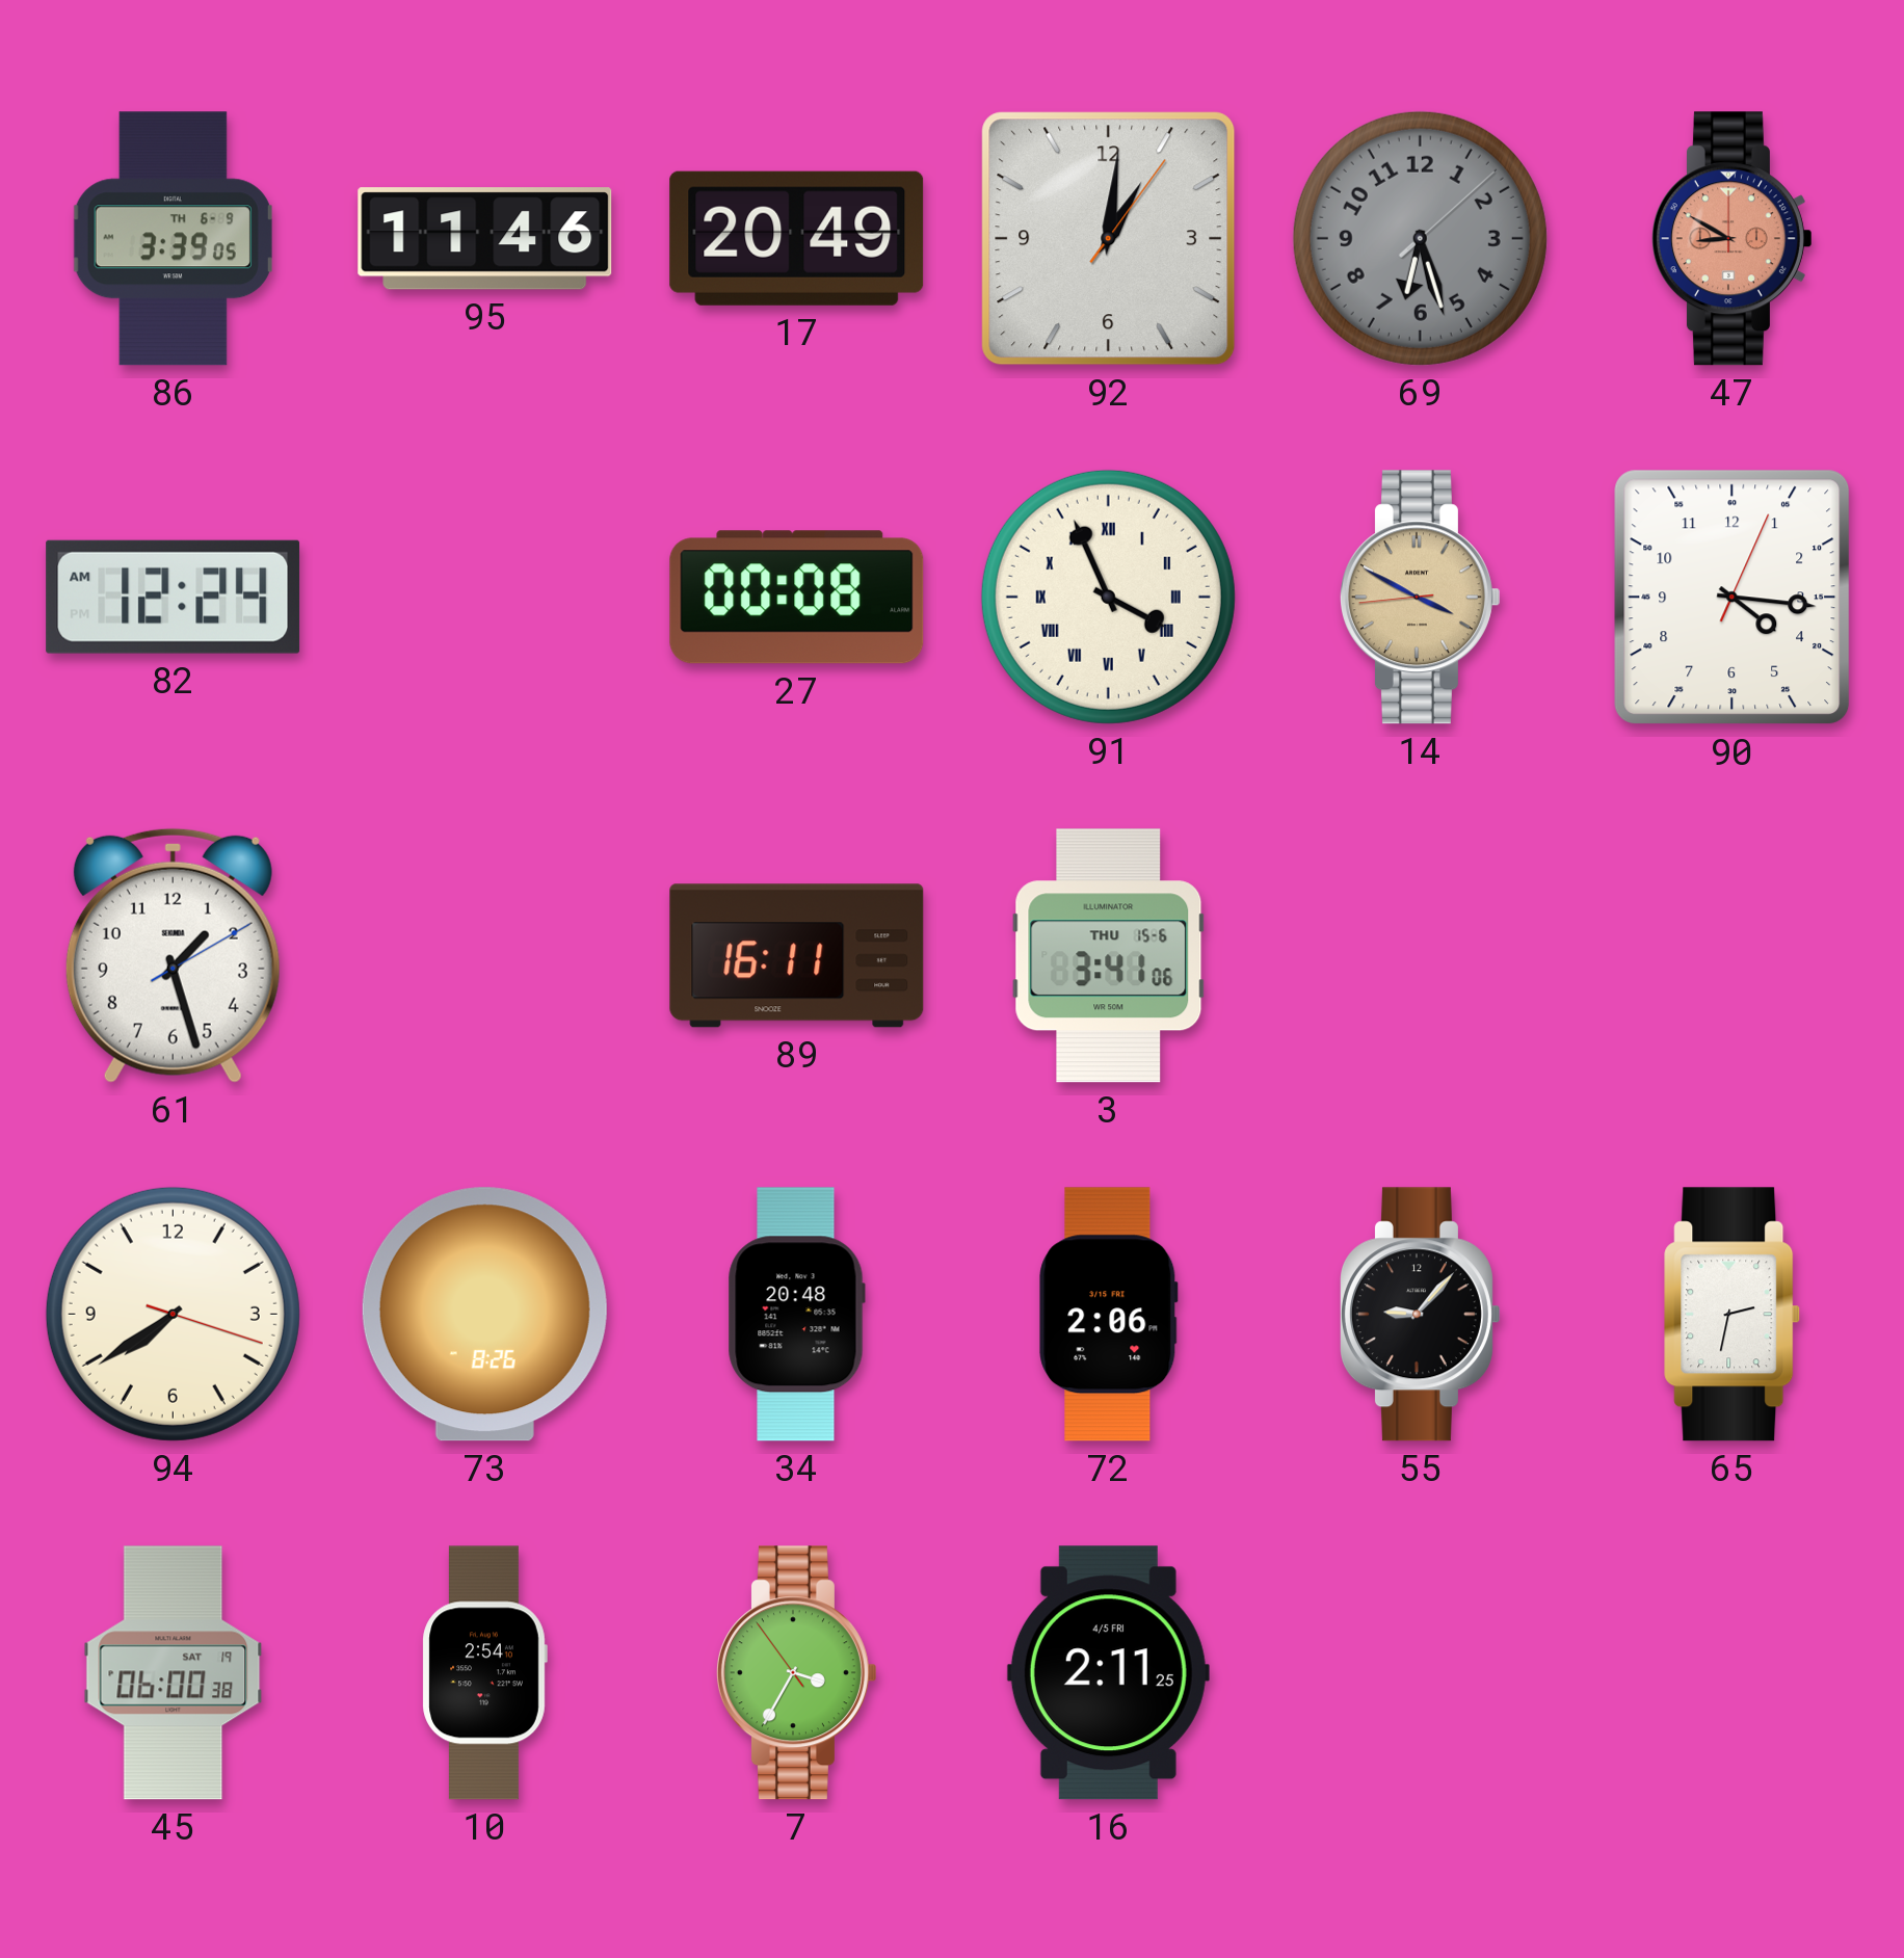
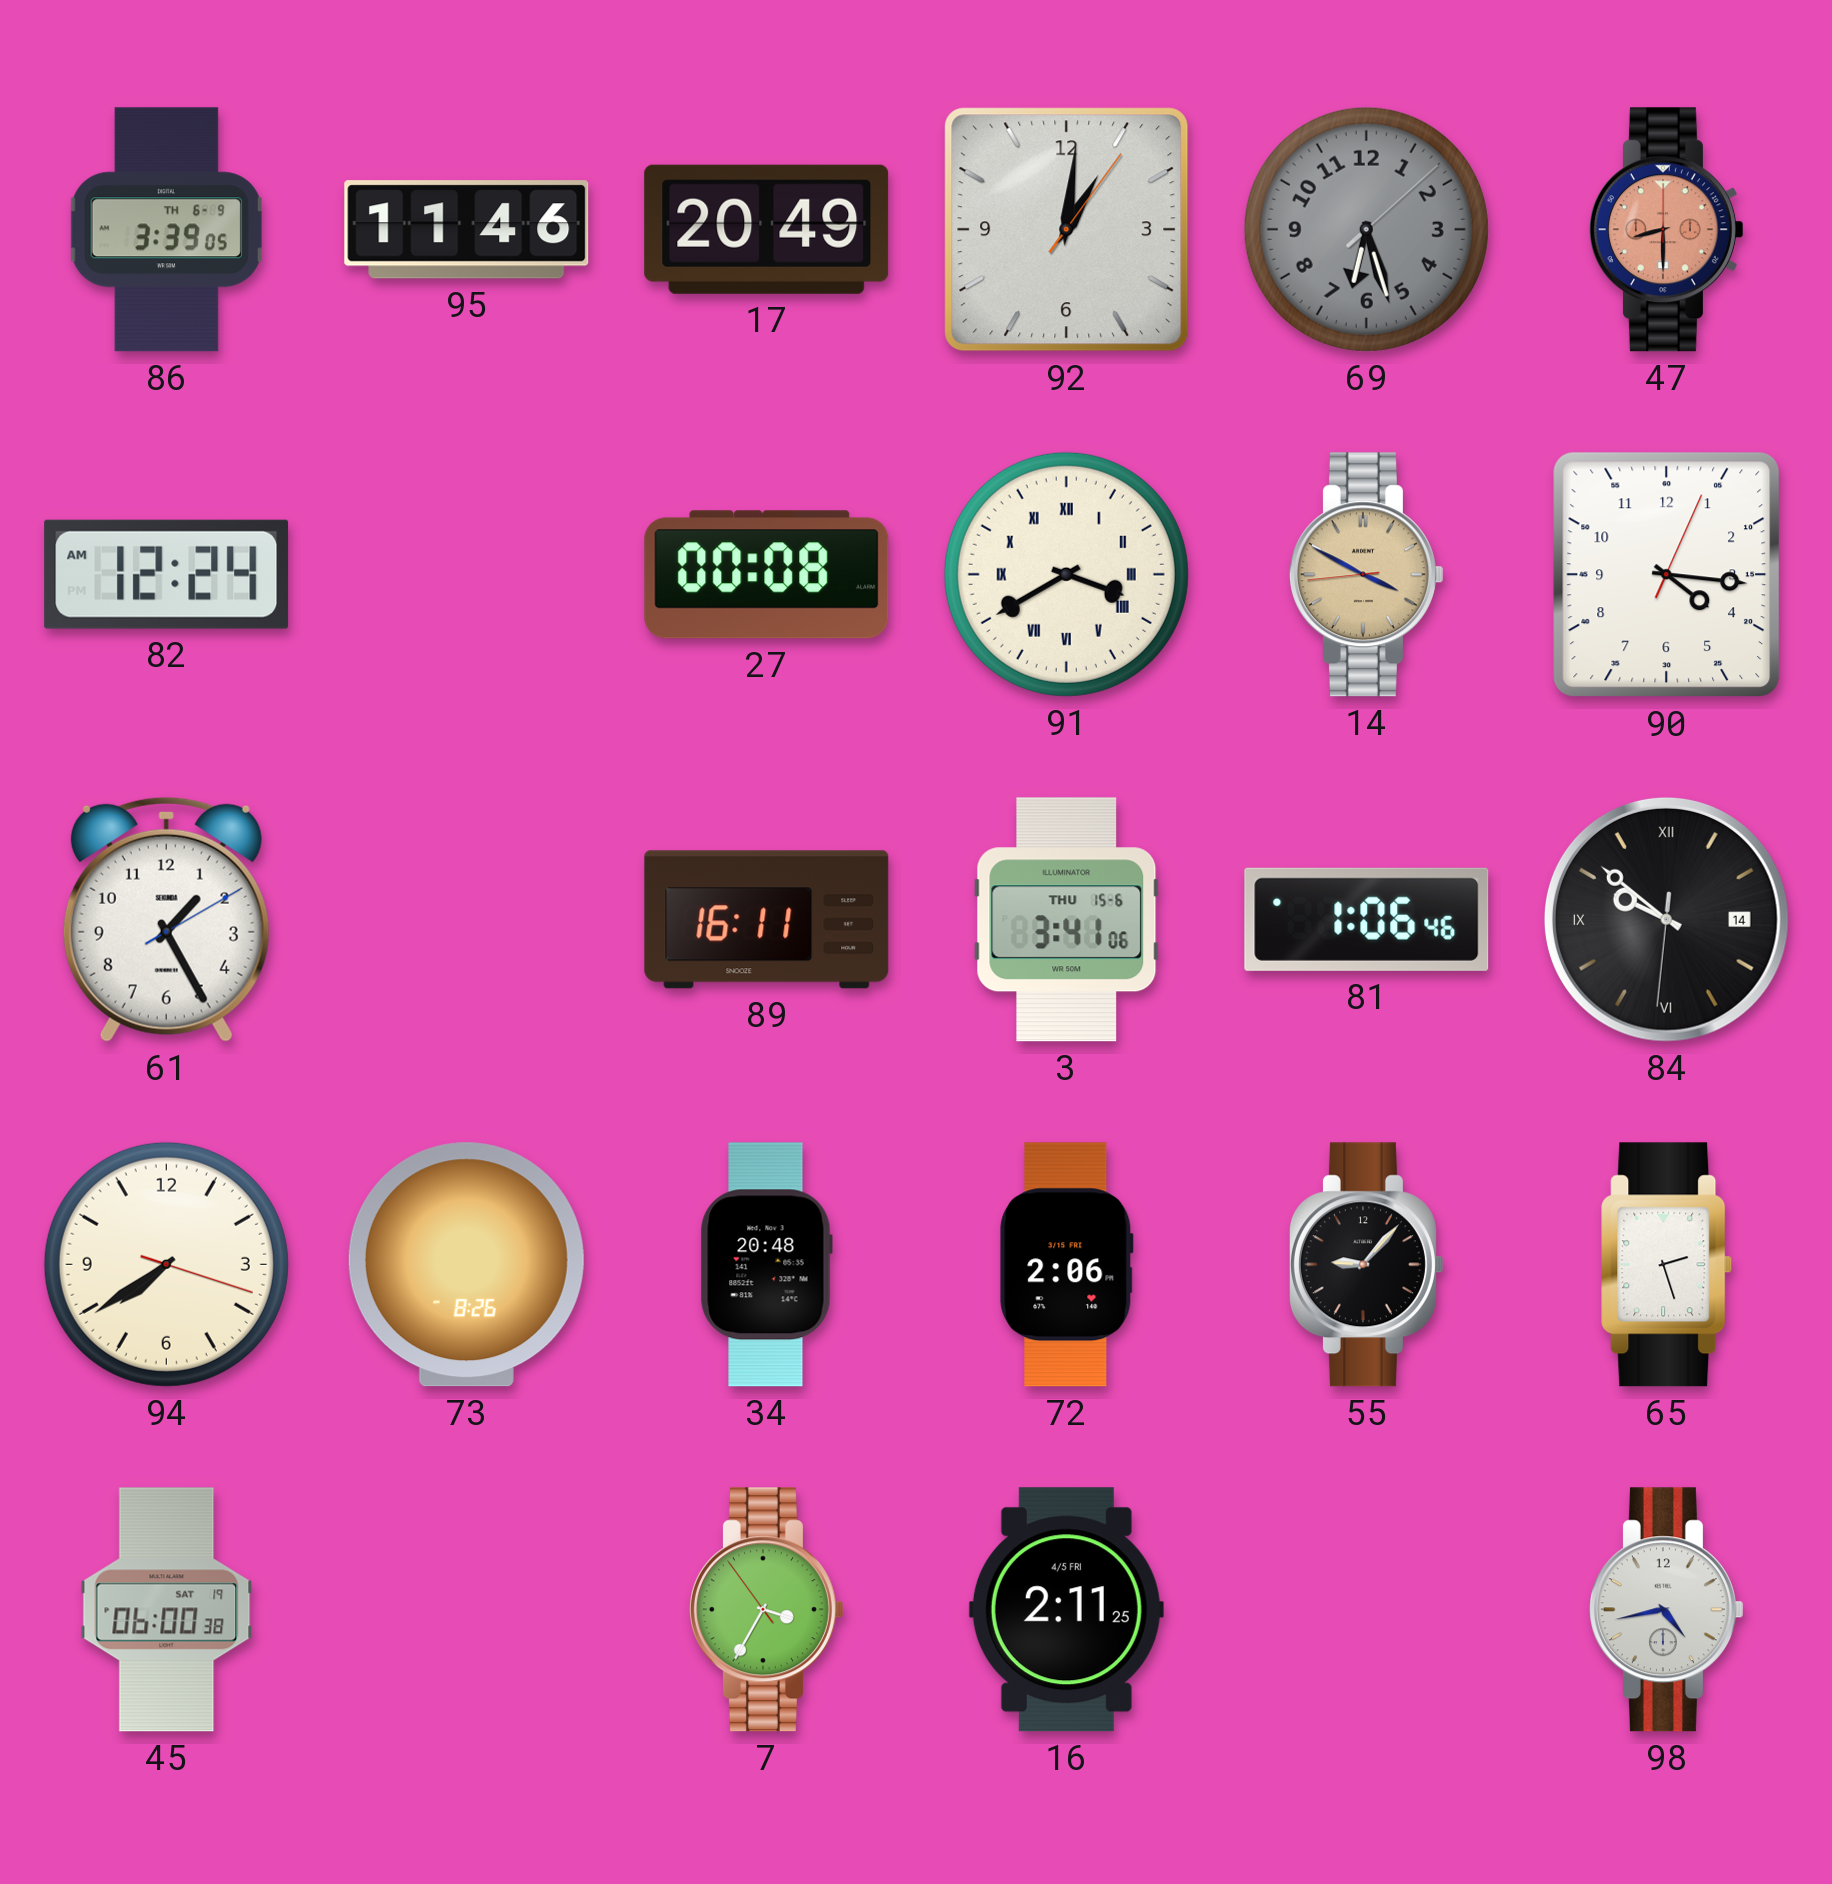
47: 8:50 -> 8:30
91: 3:56 -> 3:40
61: 1:27 -> 1:25
81: none -> 1:06
84: none -> 9:51
65: 2:32 -> 2:27
10: 2:54 -> none
98: none -> 4:43
